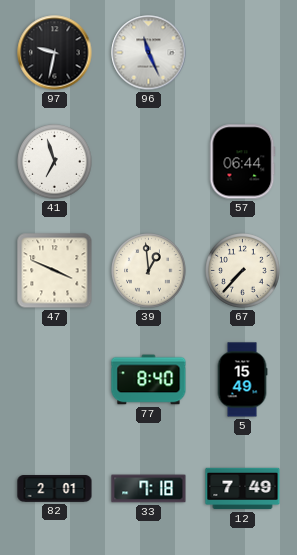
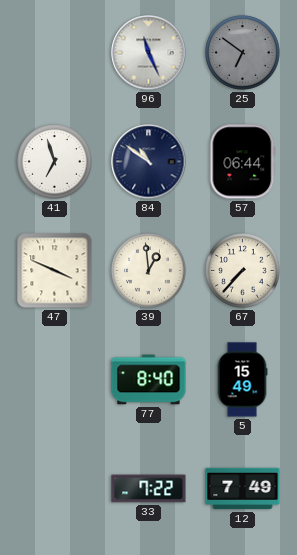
97: 9:32 -> none
25: none -> 6:51
84: none -> 10:51
82: 2:01 -> none
33: 7:18 -> 7:22
